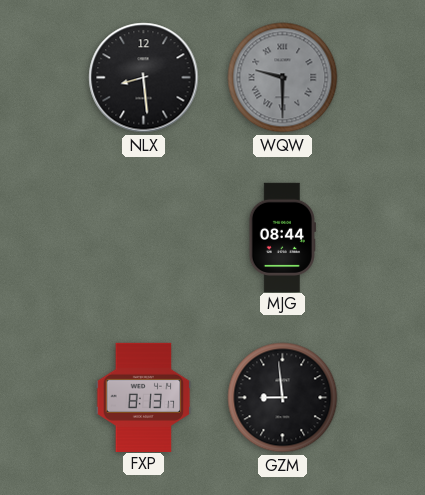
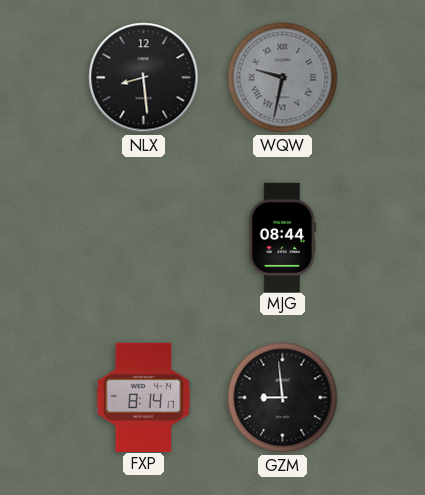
WQW: 9:30 -> 9:32
FXP: 8:13 -> 8:14
